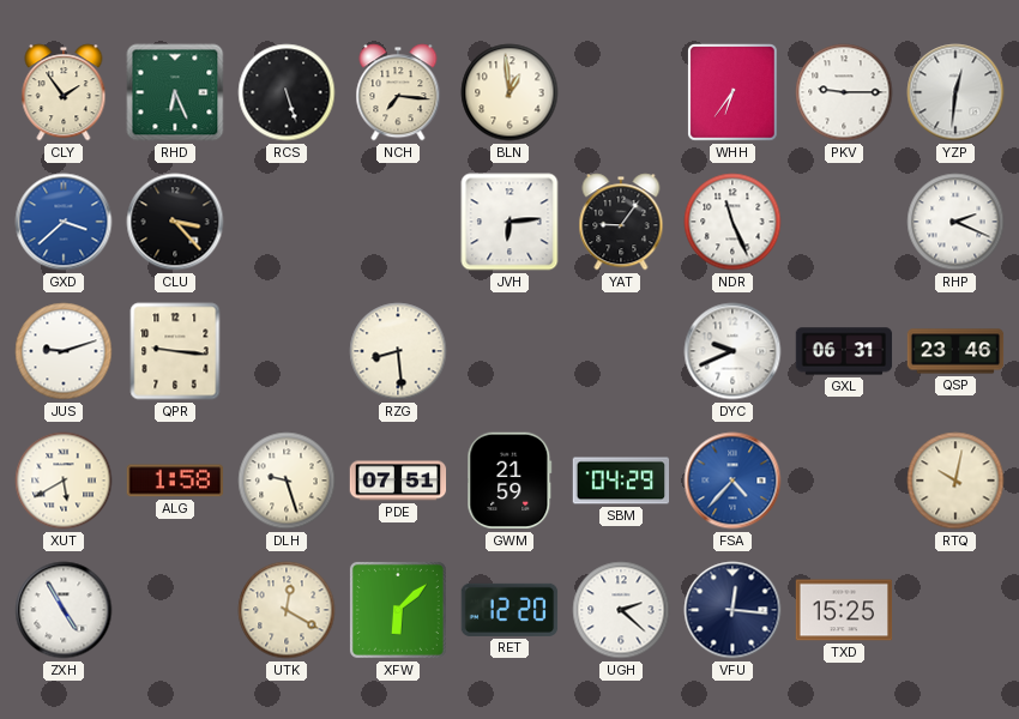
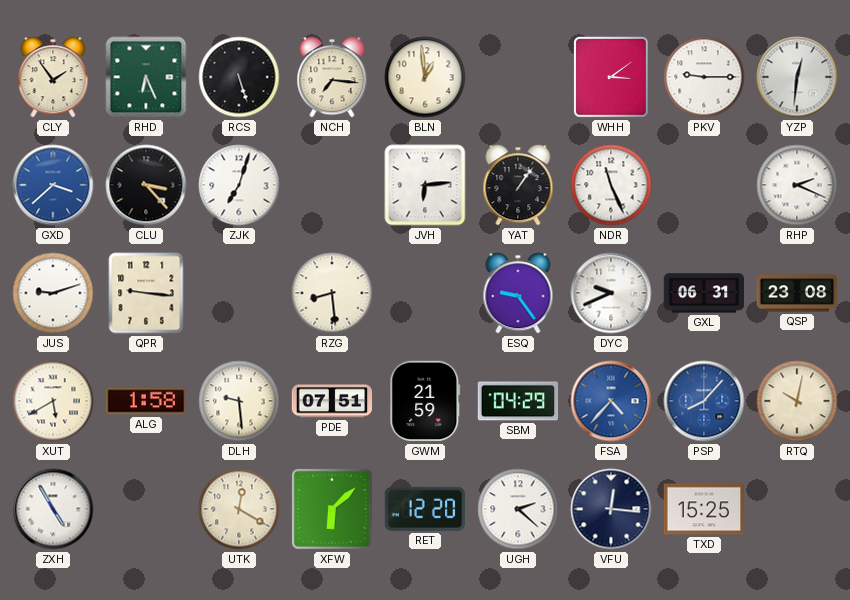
WHH: 6:36 -> 3:09
ZJK: none -> 7:03
YAT: 9:06 -> 1:06
ESQ: none -> 9:24
QSP: 23:46 -> 23:08
DLH: 9:27 -> 9:29
PSP: none -> 8:07
